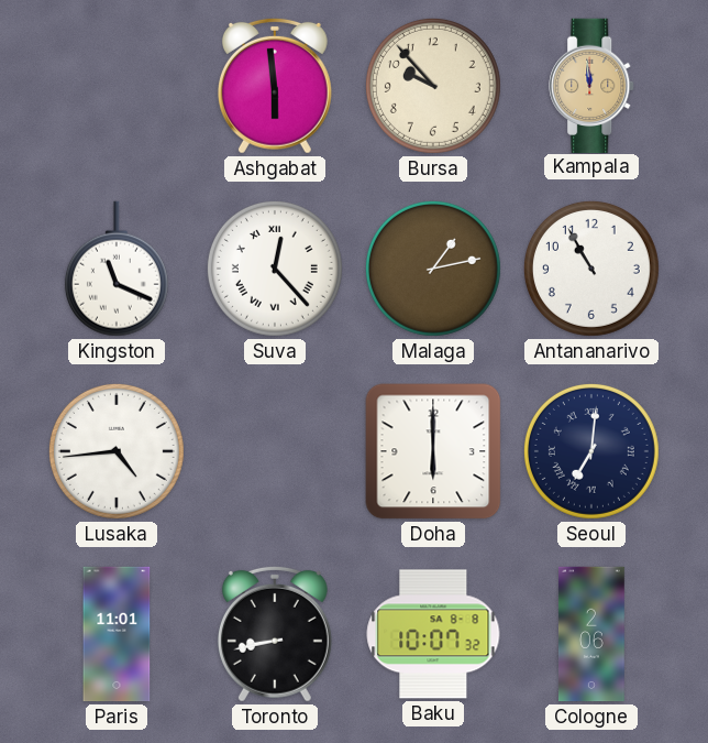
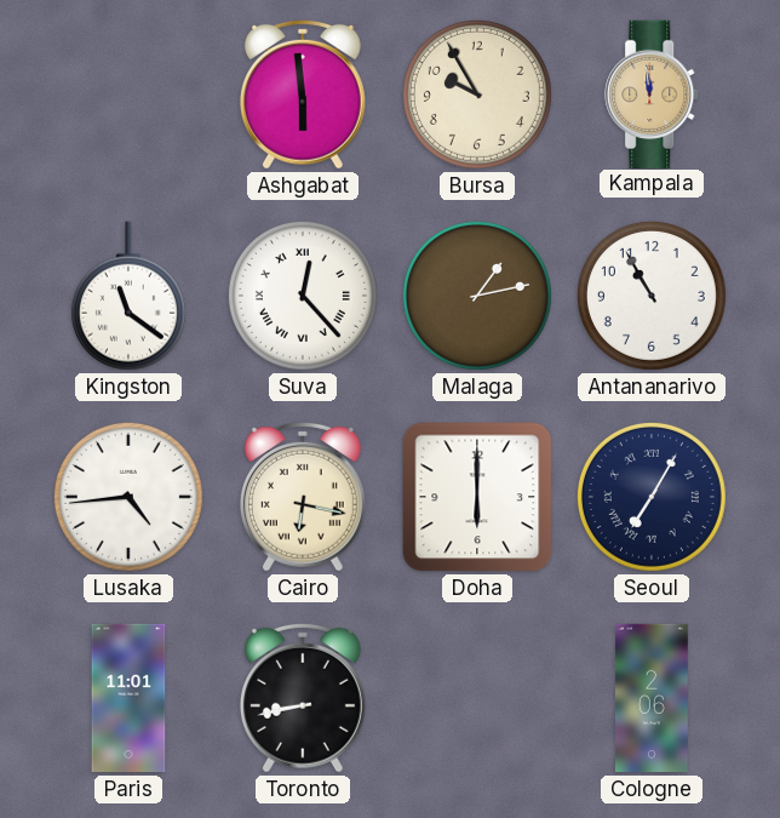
Bursa: 9:53 -> 9:55
Kingston: 11:19 -> 11:21
Cairo: none -> 6:17
Seoul: 7:01 -> 7:05
Baku: 10:07 -> none
